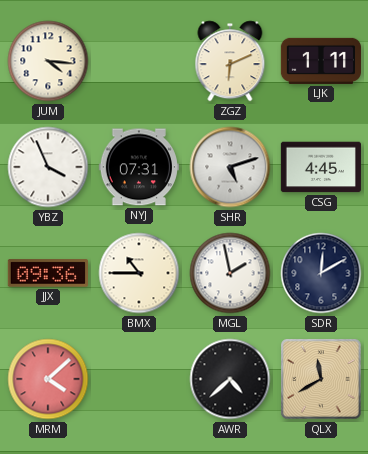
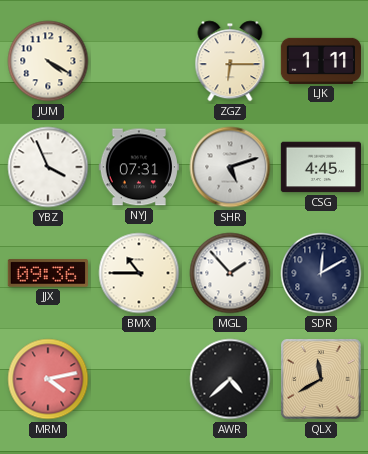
JUM: 4:16 -> 4:20
ZGZ: 6:11 -> 6:15
MGL: 1:58 -> 1:53
MRM: 4:08 -> 4:13
